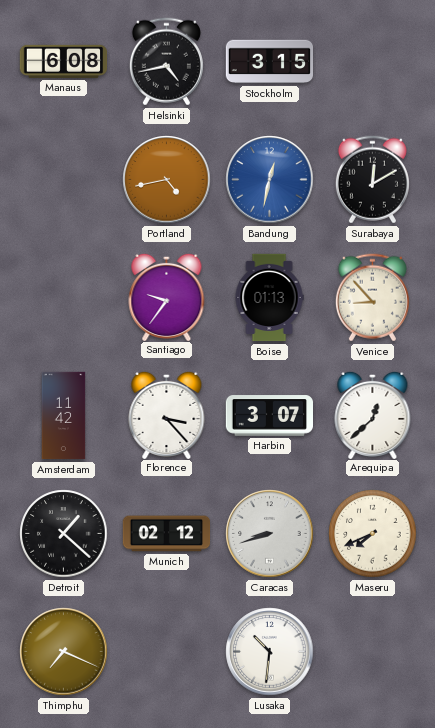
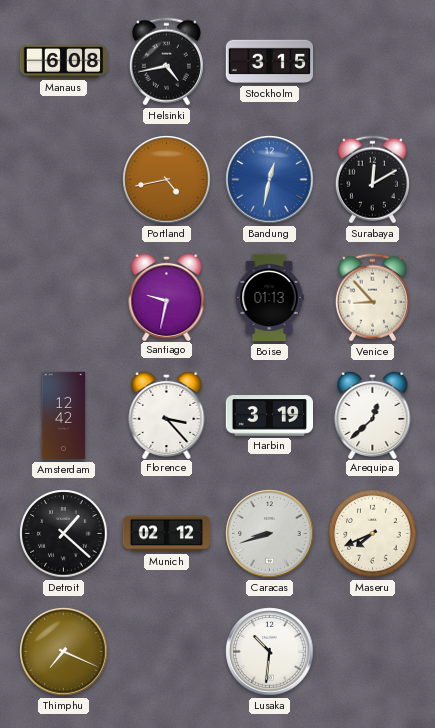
Santiago: 9:36 -> 9:32
Amsterdam: 11:42 -> 12:42
Harbin: 3:07 -> 3:19
